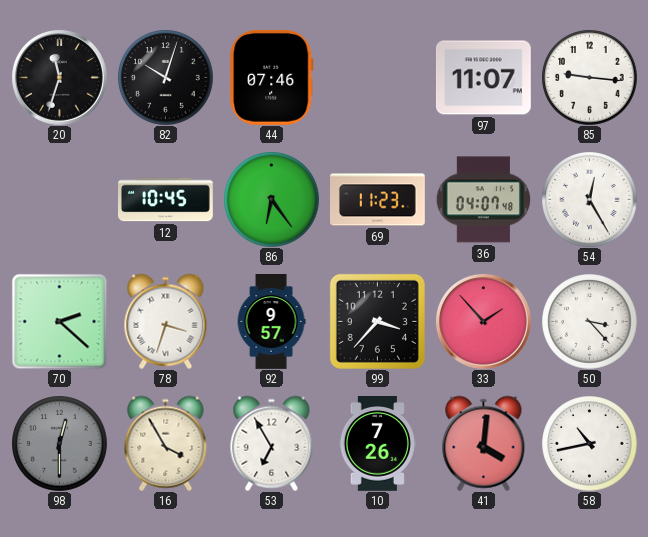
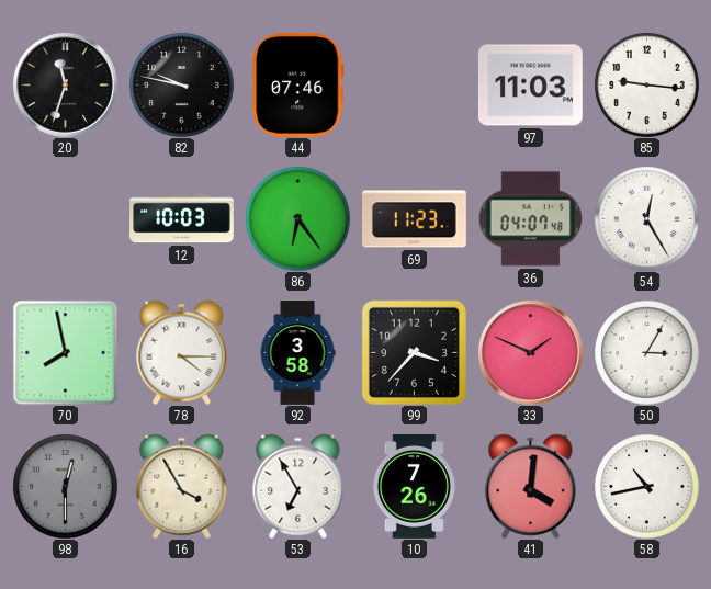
82: 10:03 -> 9:47
97: 11:07 -> 11:03
12: 10:45 -> 10:03
70: 2:22 -> 7:58
78: 3:33 -> 4:15
92: 9:57 -> 3:58
33: 1:53 -> 1:49
50: 3:23 -> 3:05
